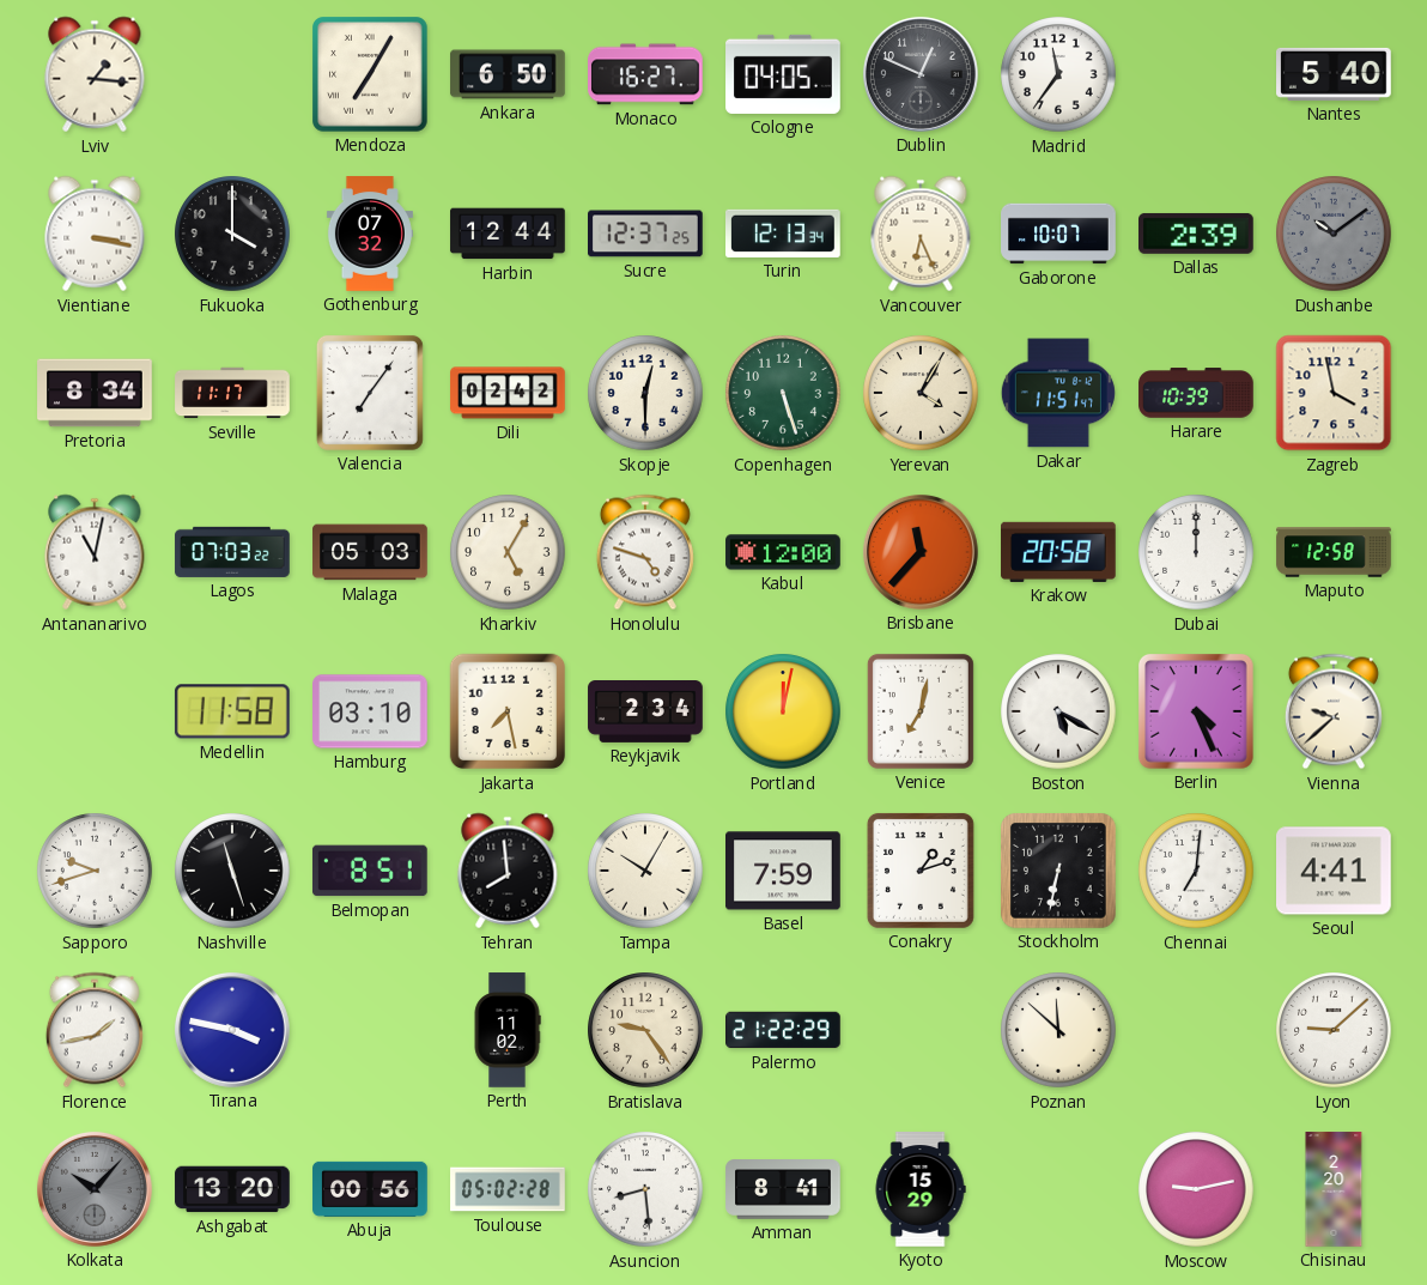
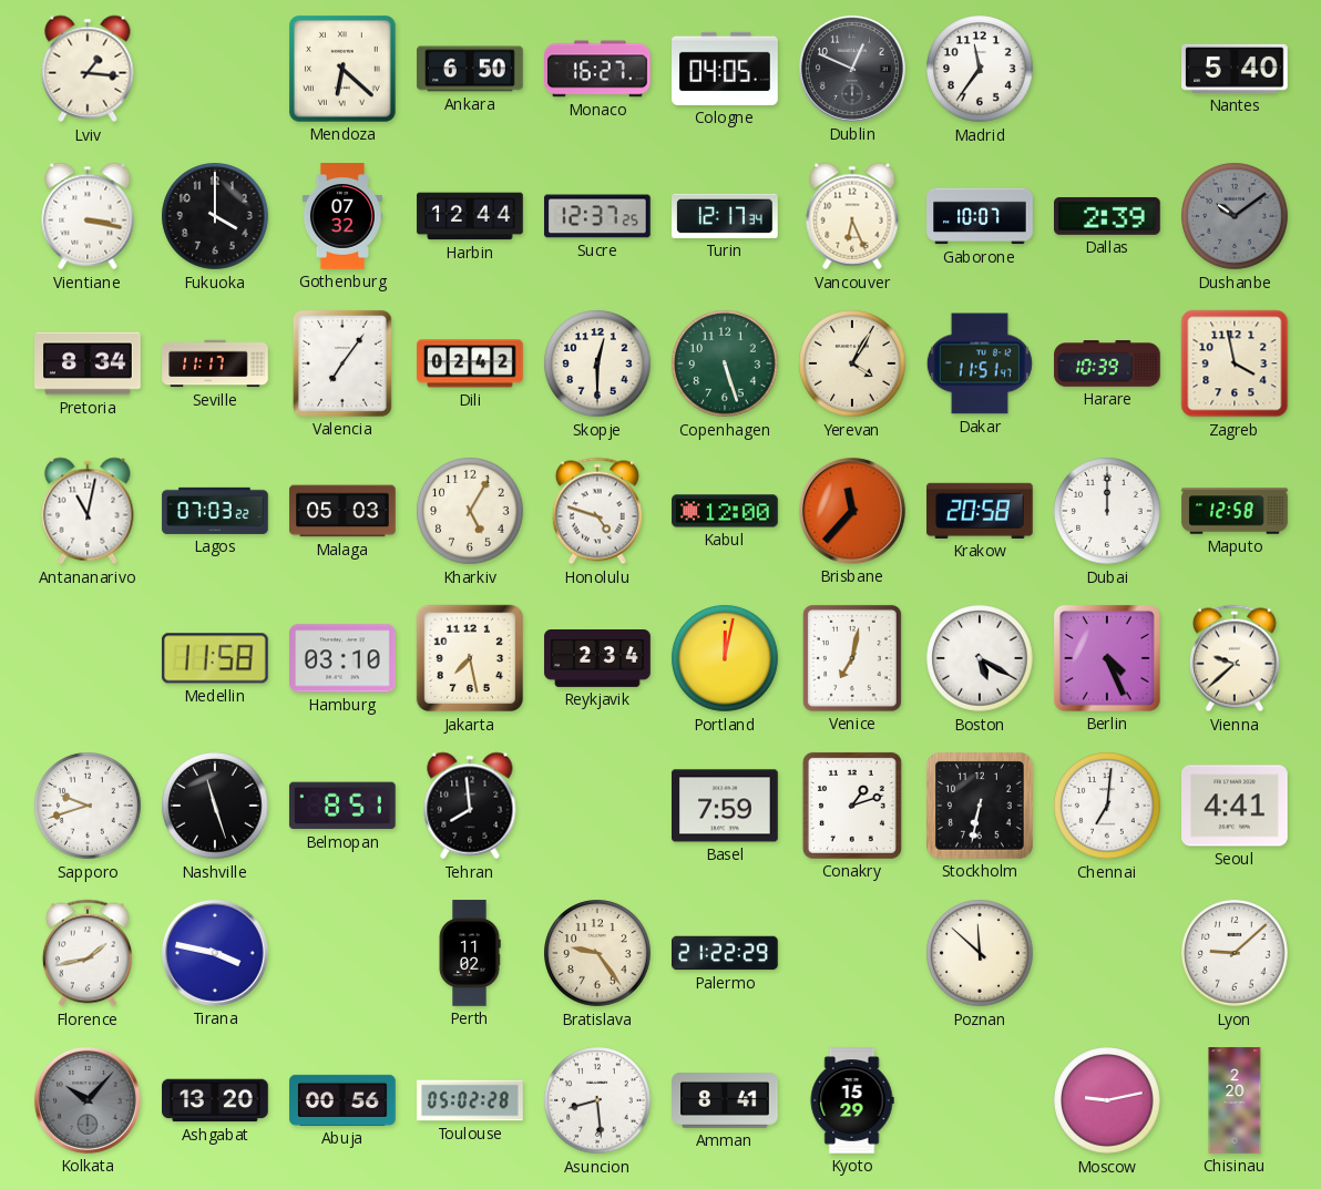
Mendoza: 7:05 -> 6:22
Turin: 12:13 -> 12:17
Tampa: 10:05 -> none
